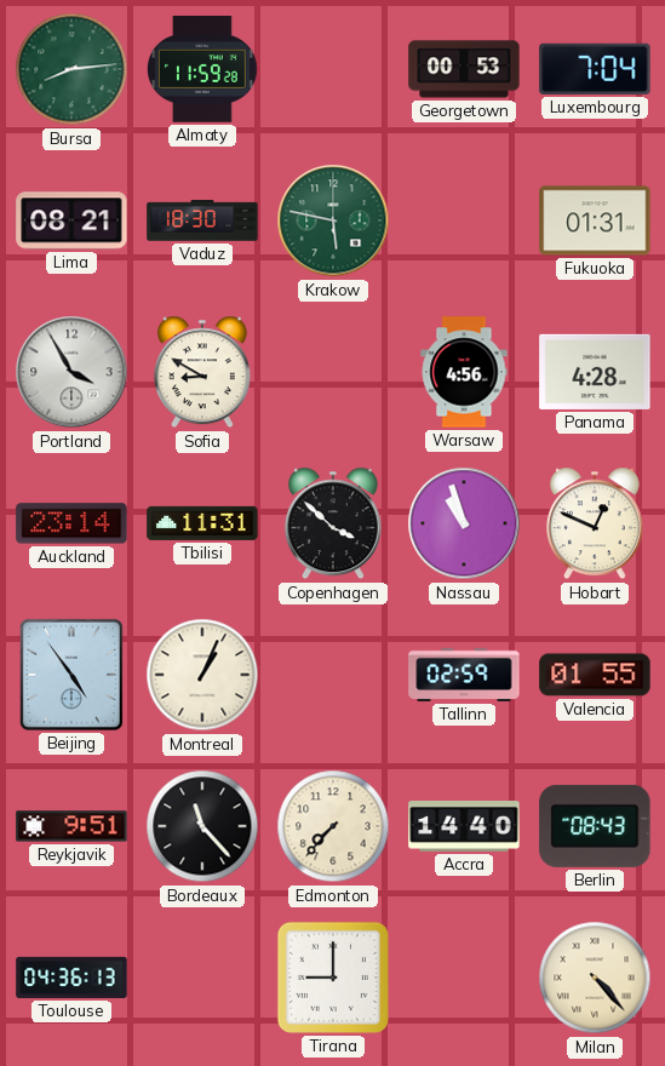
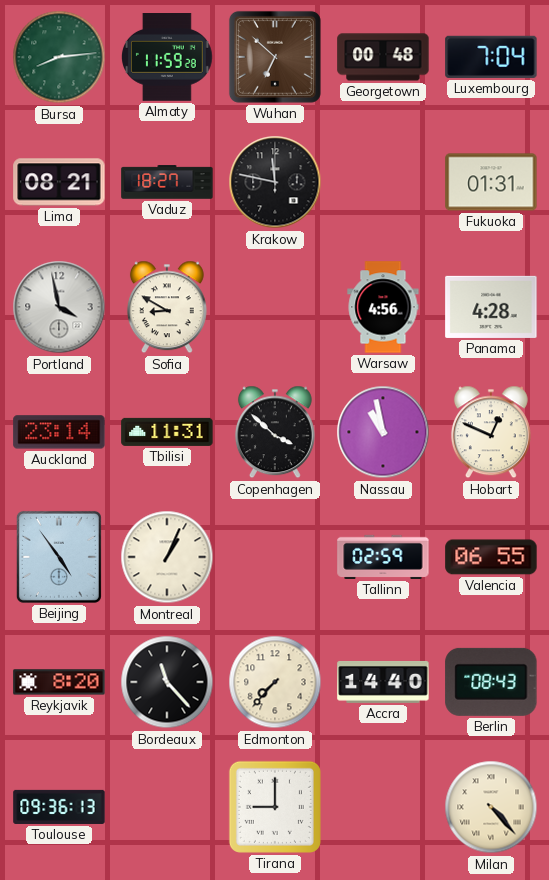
Wuhan: none -> 6:52
Georgetown: 00:53 -> 00:48
Vaduz: 18:30 -> 18:27
Krakow: 5:47 -> 11:47
Krakow dial: green -> black
Portland: 3:55 -> 3:58
Nassau: 10:57 -> 10:58
Valencia: 01:55 -> 06:55
Reykjavik: 9:51 -> 8:20
Toulouse: 04:36 -> 09:36
